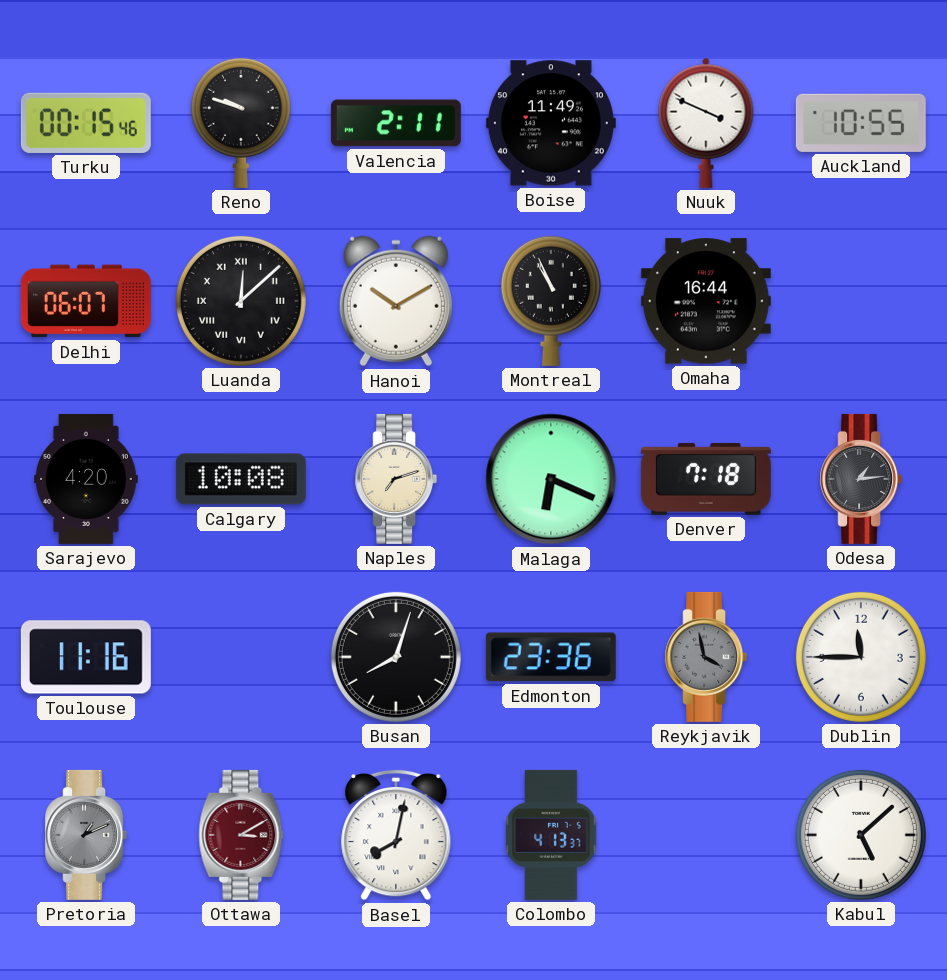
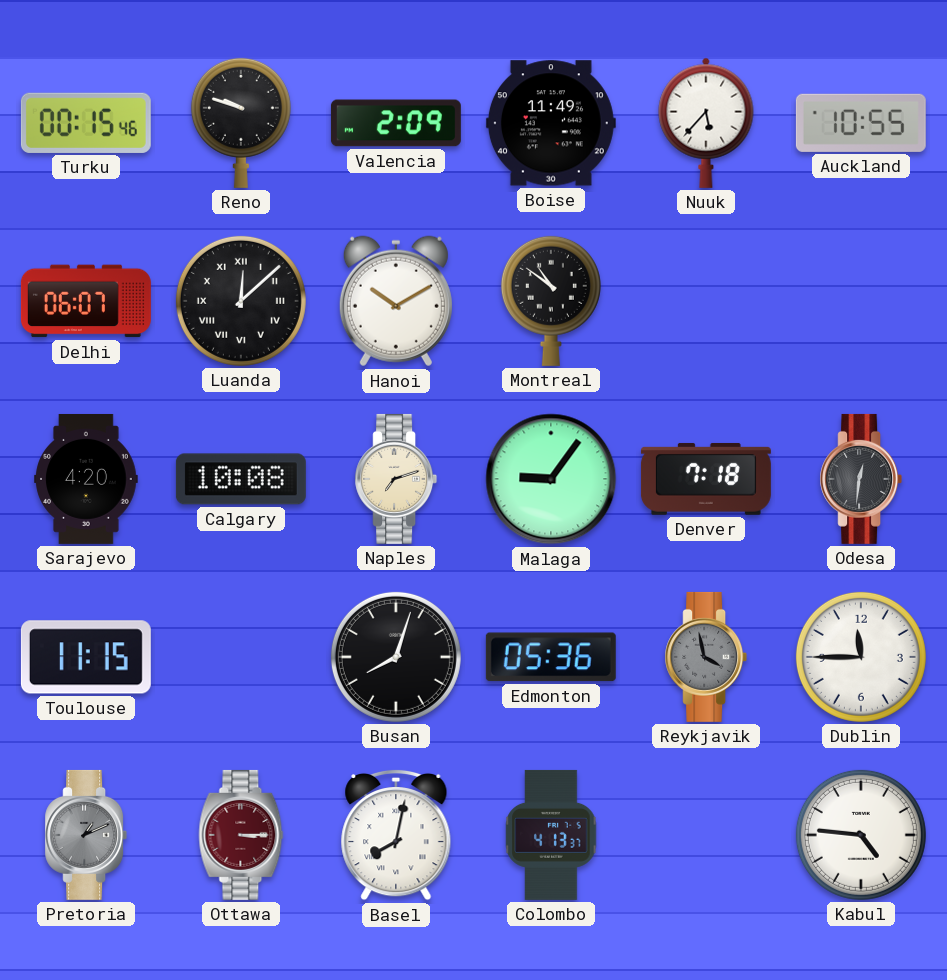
Valencia: 2:11 -> 2:09
Nuuk: 3:49 -> 5:37
Montreal: 10:56 -> 10:51
Omaha: 16:44 -> none
Malaga: 6:19 -> 9:06
Odesa: 1:14 -> 12:31
Toulouse: 11:16 -> 11:15
Edmonton: 23:36 -> 05:36
Ottawa: 3:10 -> 3:15
Kabul: 5:08 -> 4:46
